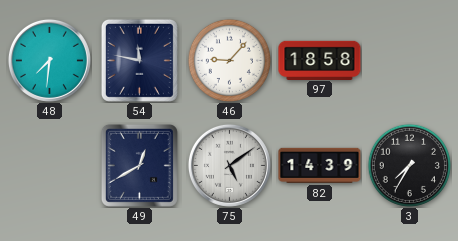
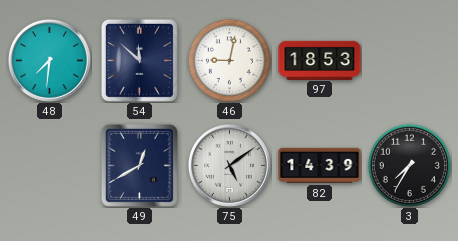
54: 11:47 -> 11:52
46: 9:07 -> 9:02
97: 18:58 -> 18:53
